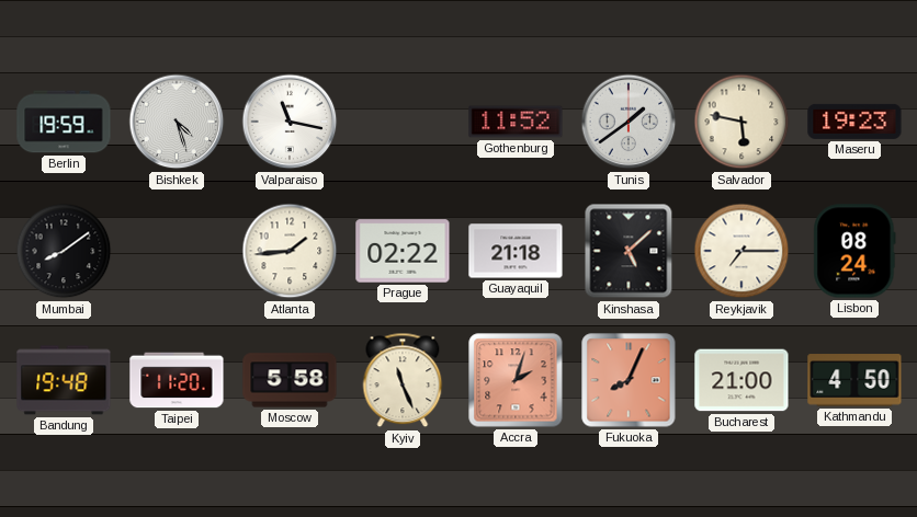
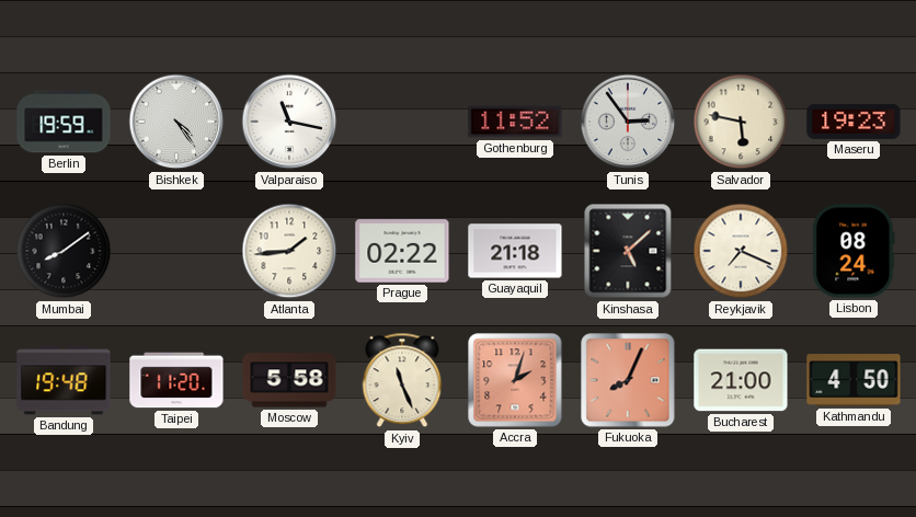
Bishkek: 4:27 -> 4:24
Tunis: 1:39 -> 2:54
Reykjavik: 7:15 -> 7:19
